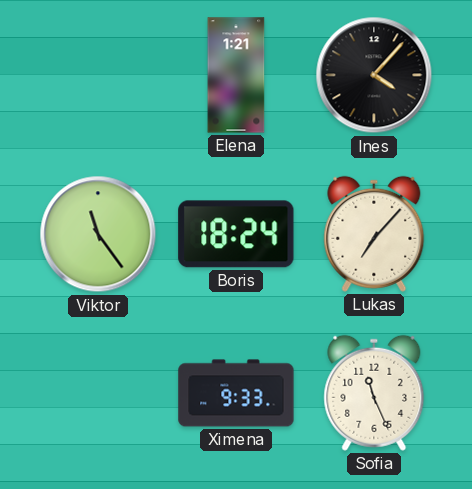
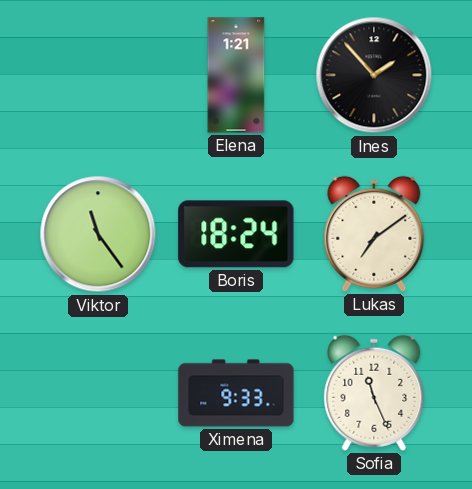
Ines: 4:07 -> 1:53
Lukas: 7:07 -> 7:09
